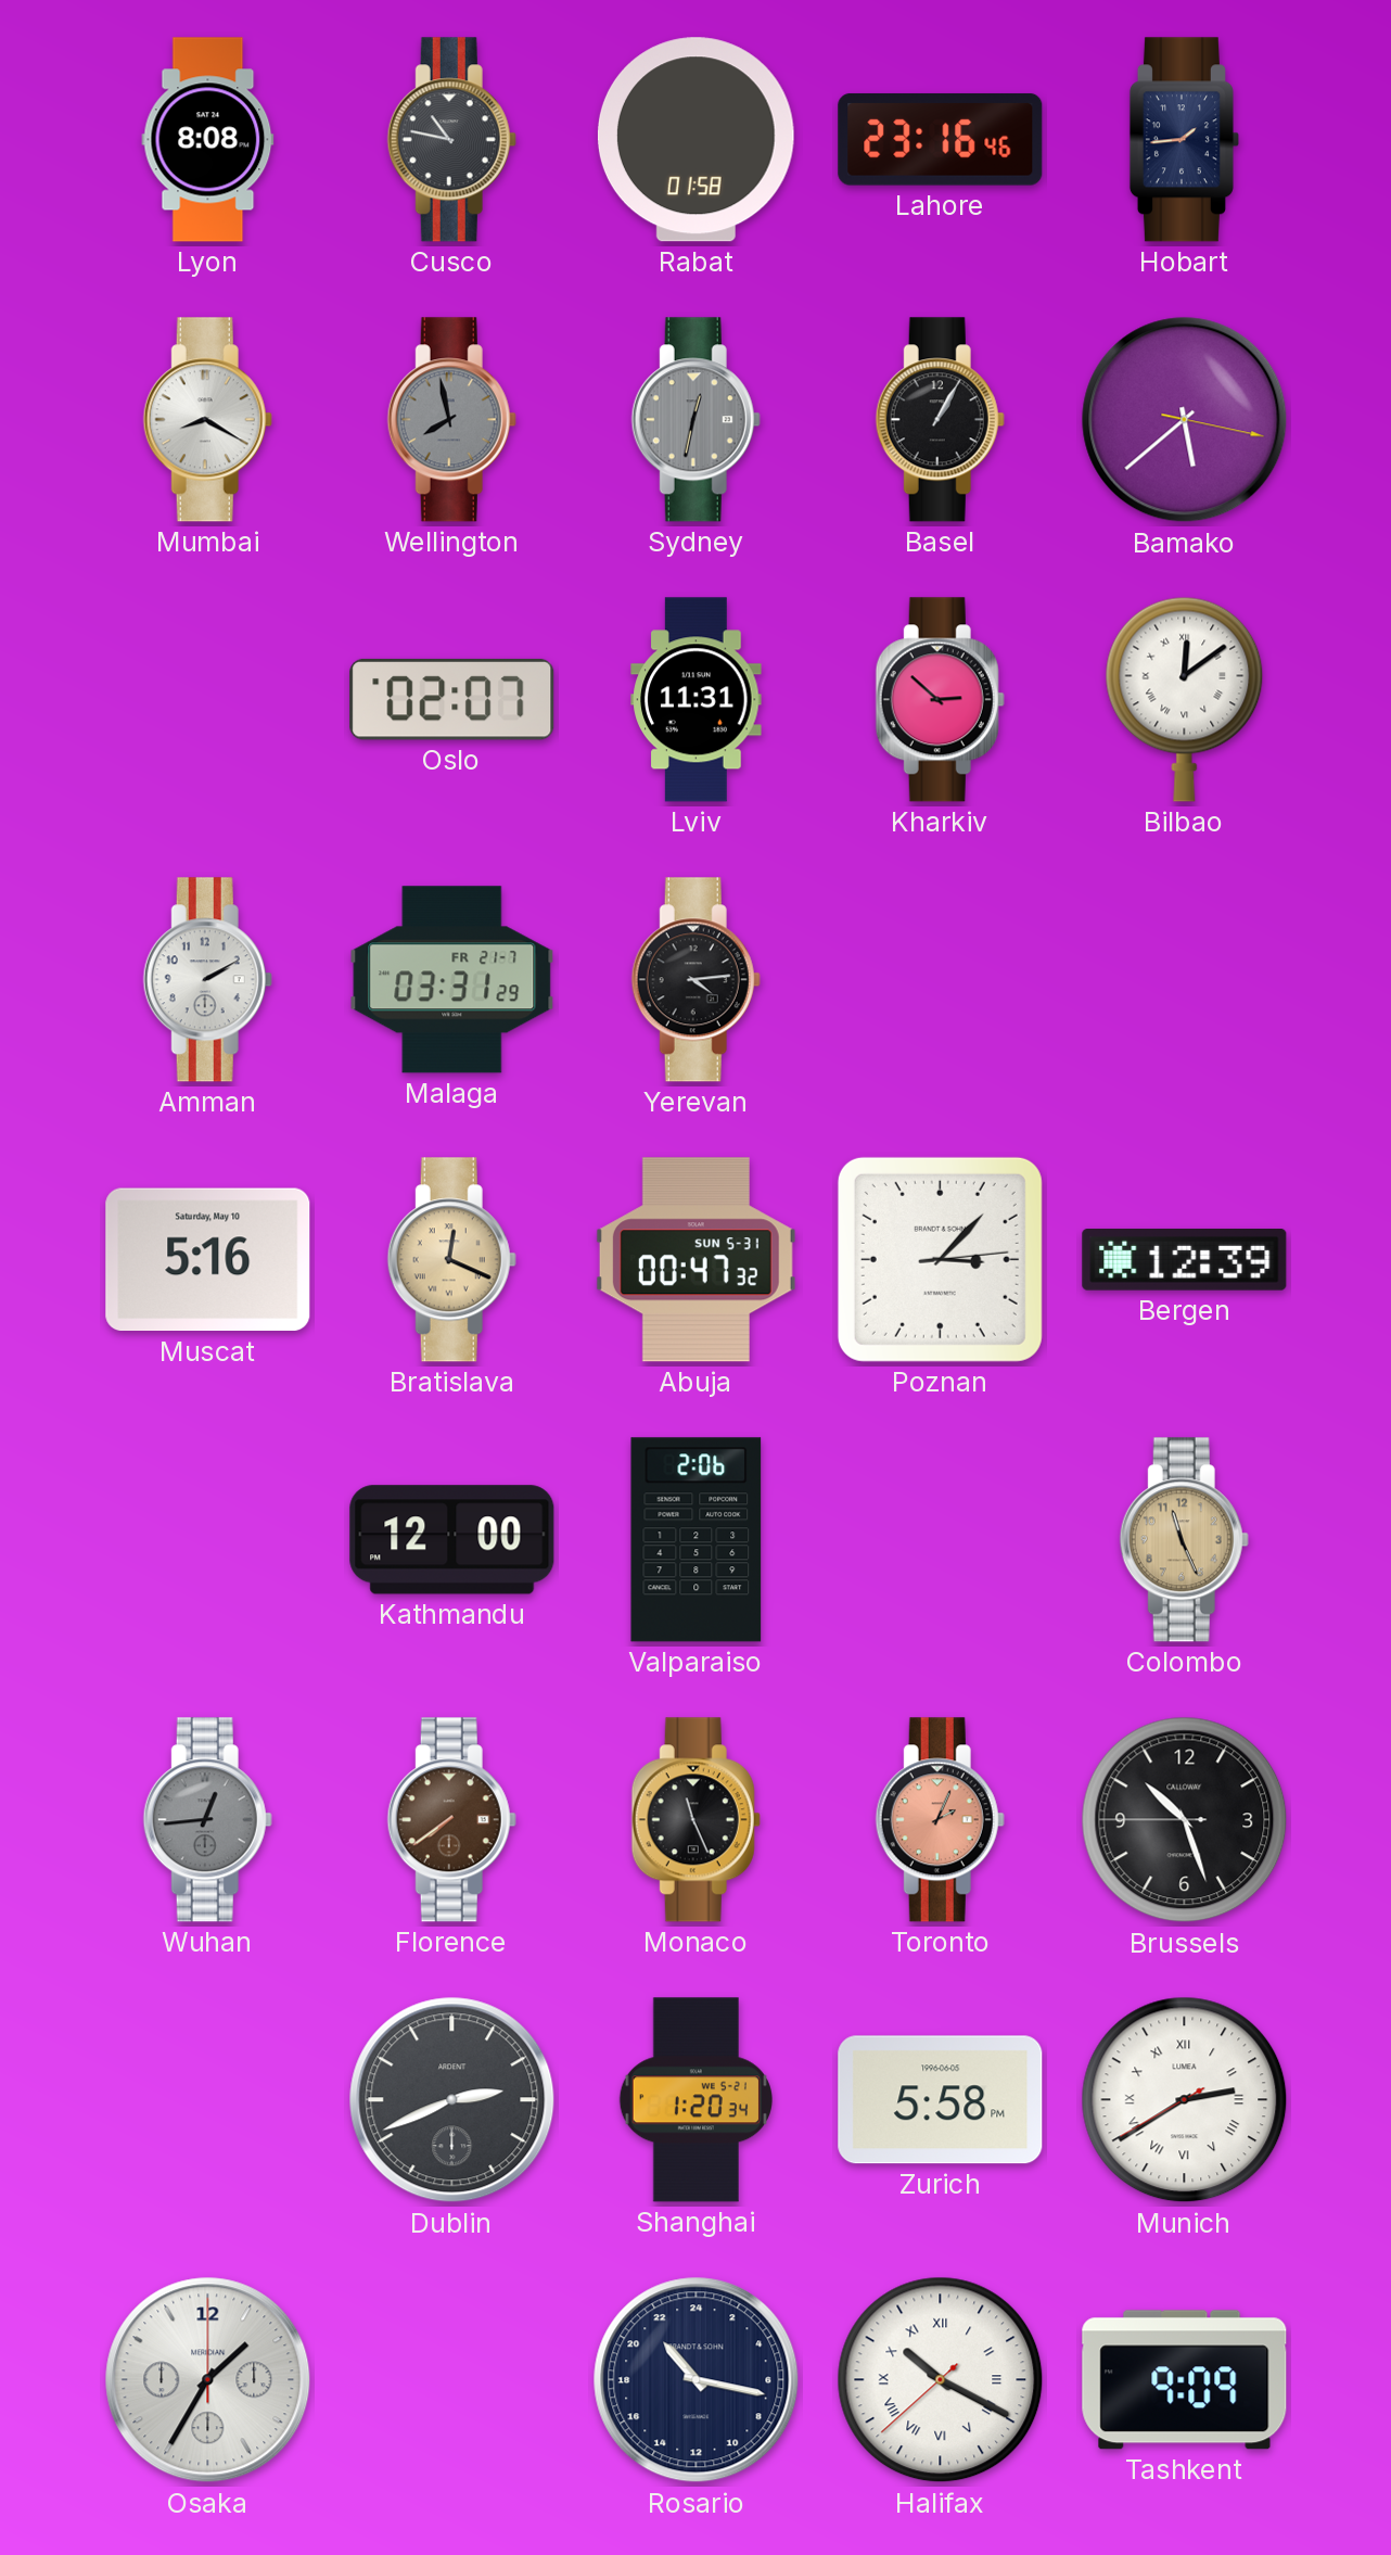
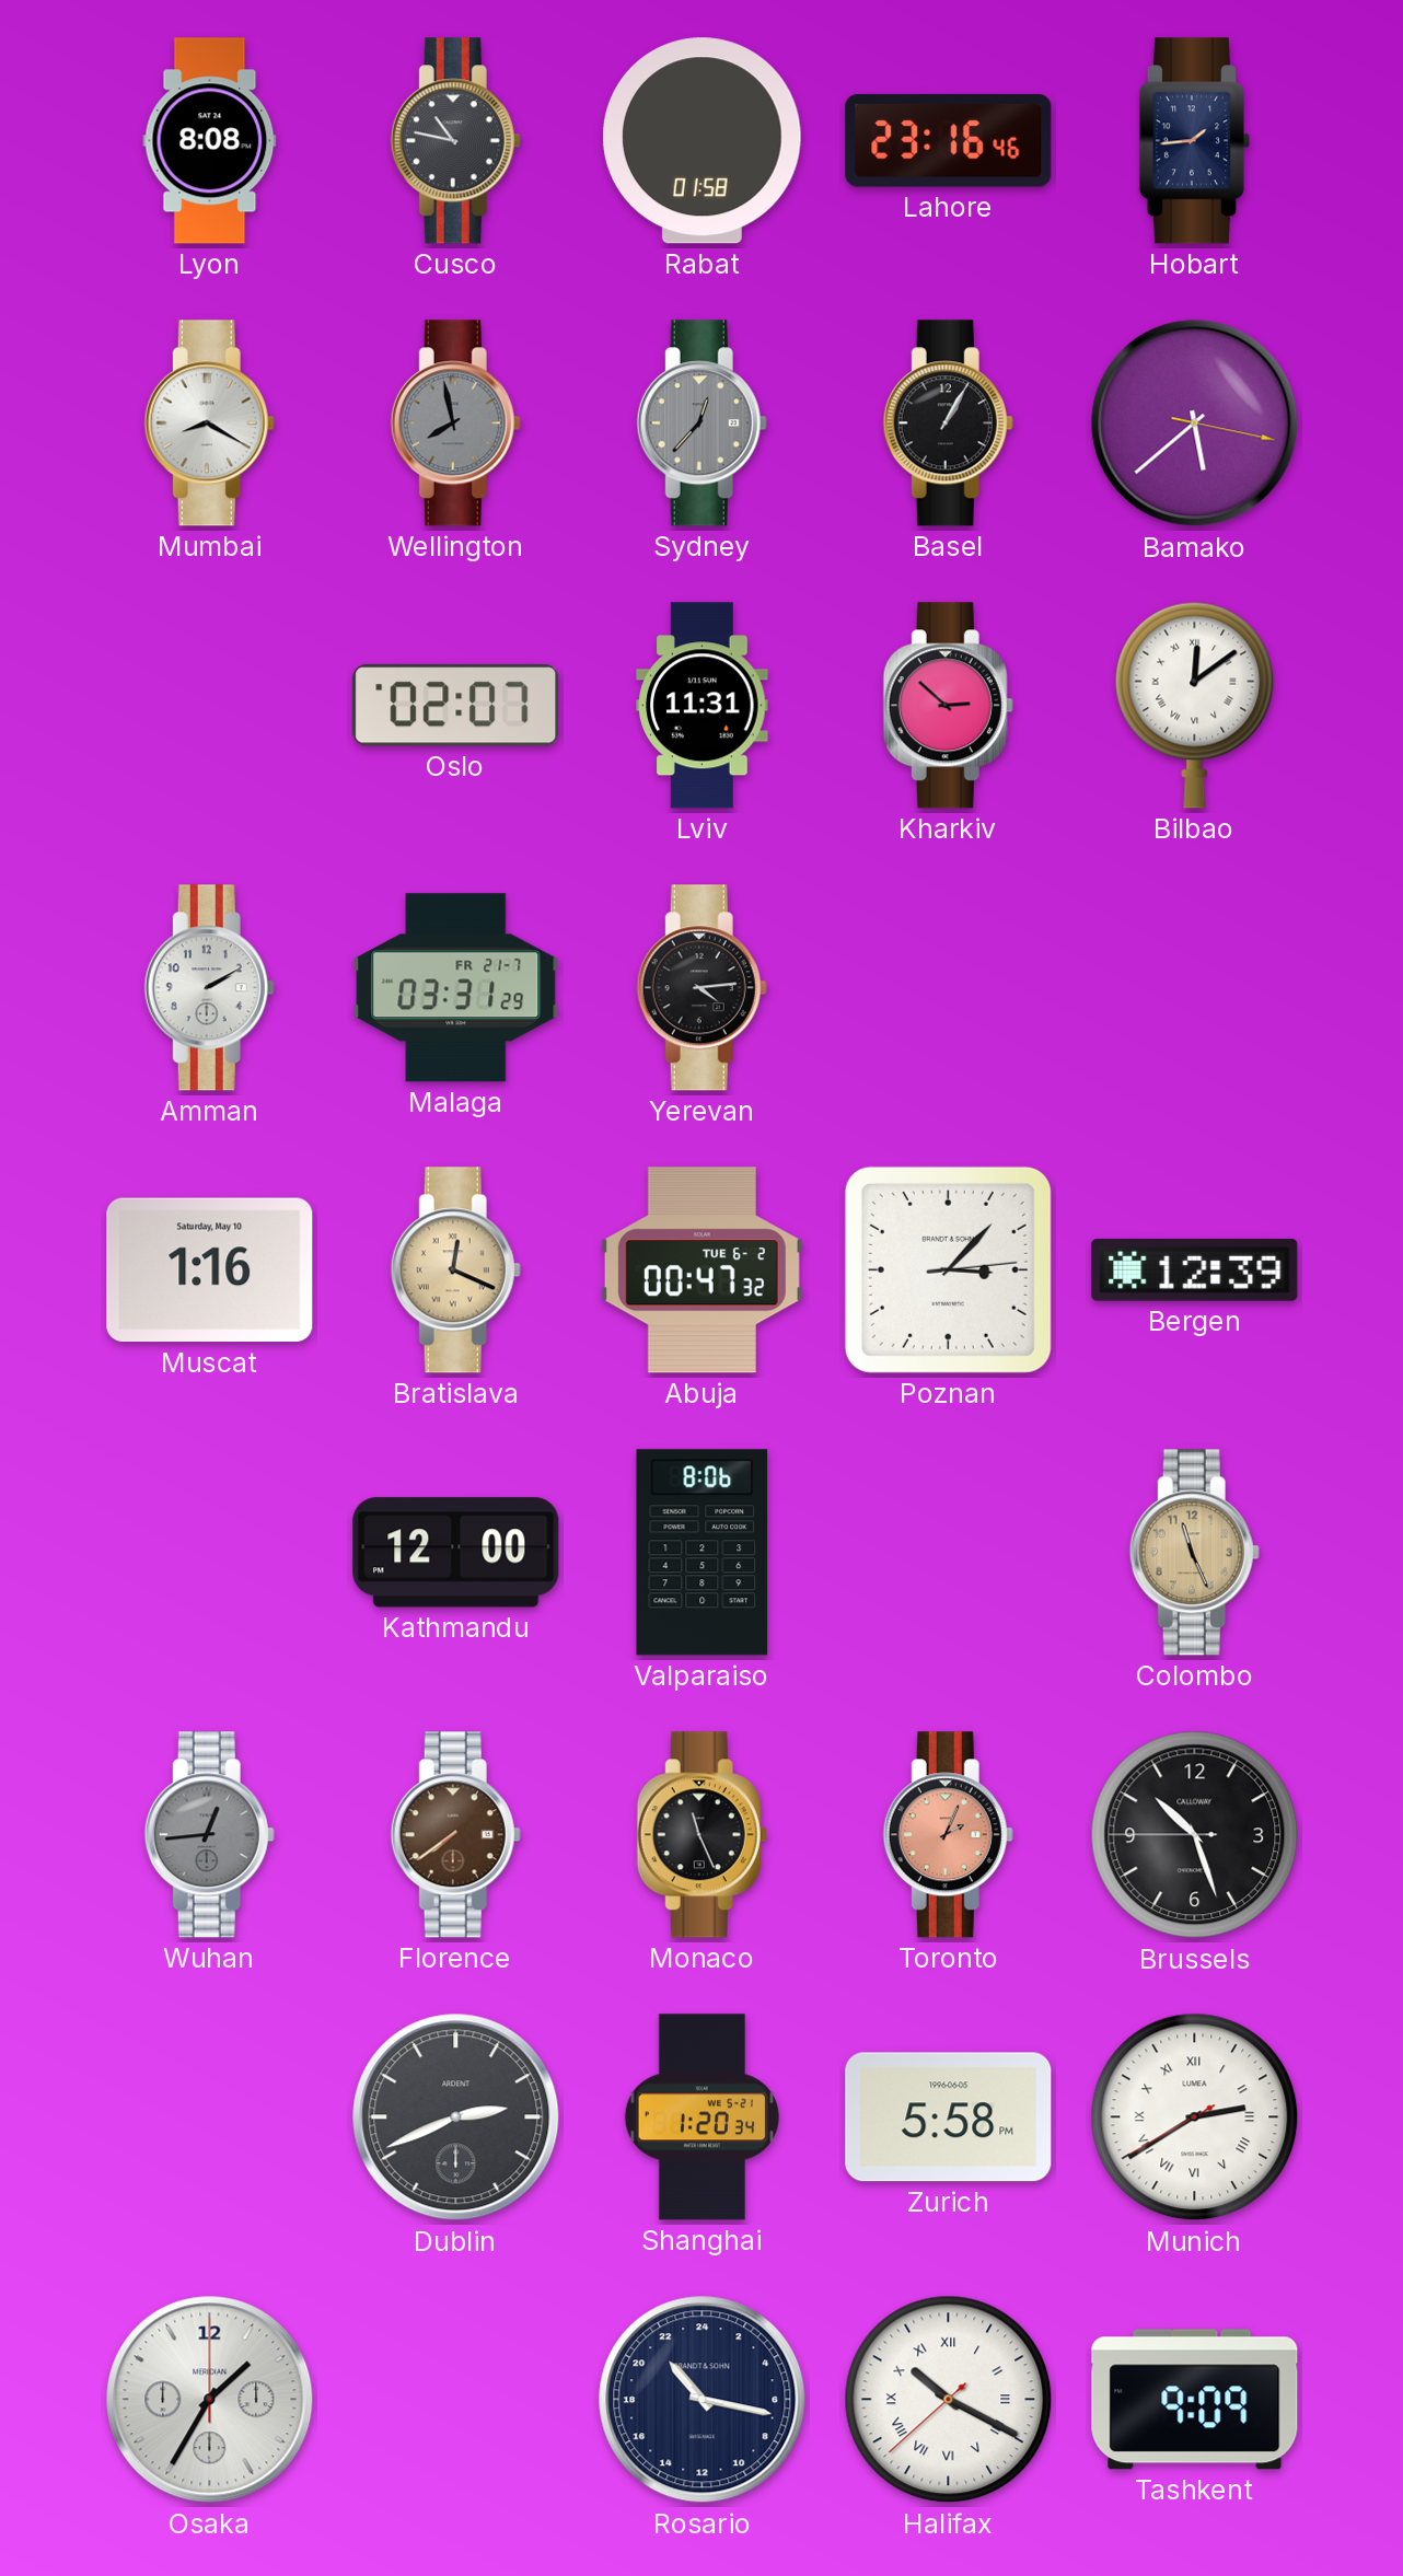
Sydney: 12:32 -> 12:37
Muscat: 5:16 -> 1:16
Abuja date: SUN 5-31 -> TUE 6-2
Valparaiso: 2:06 -> 8:06
